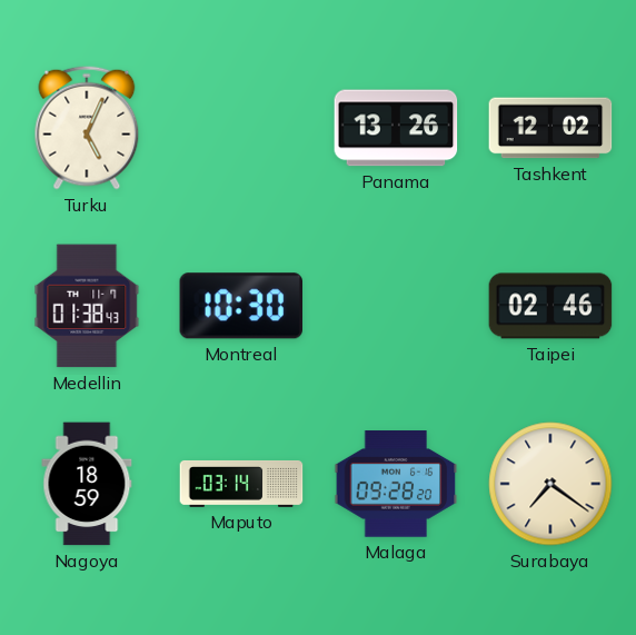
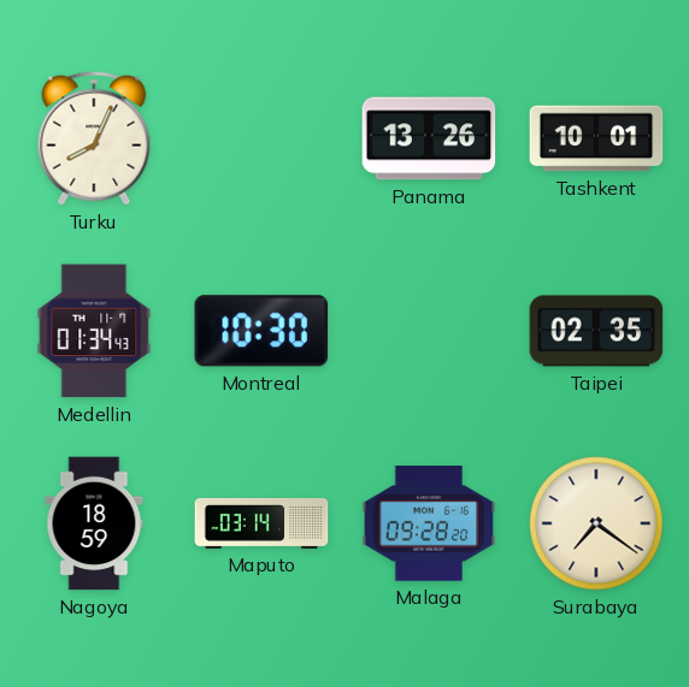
Turku: 5:04 -> 8:04
Tashkent: 12:02 -> 10:01
Medellin: 01:38 -> 01:34
Taipei: 02:46 -> 02:35
